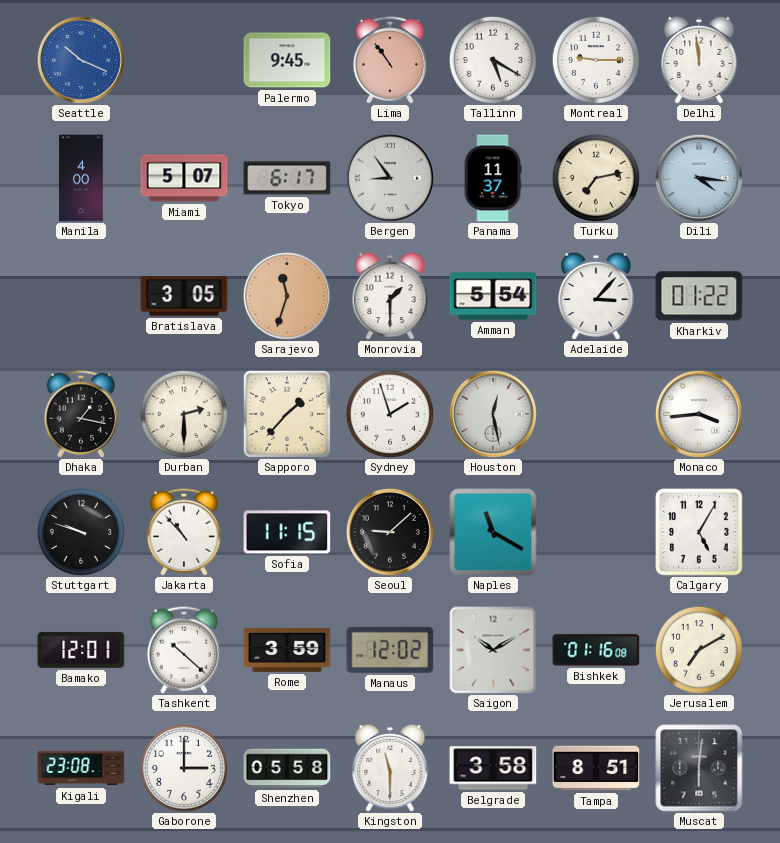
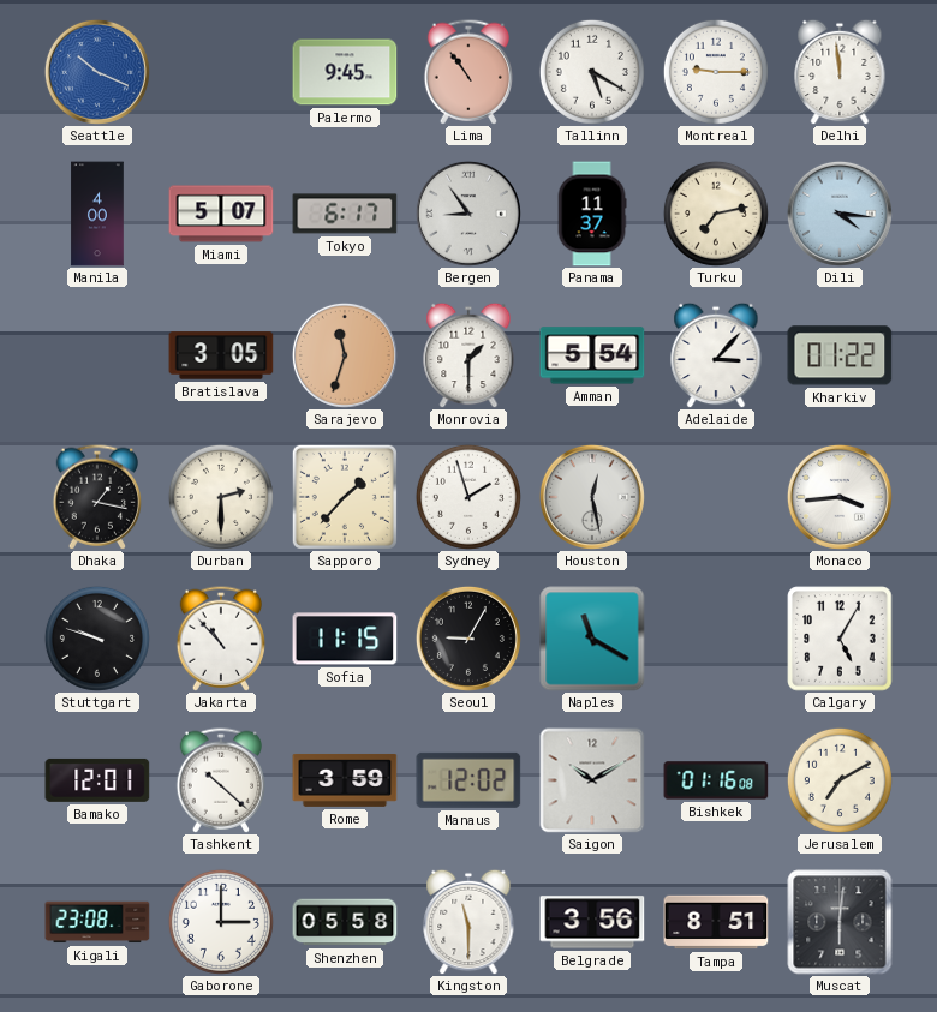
Seoul: 9:08 -> 9:05
Belgrade: 3:58 -> 3:56
